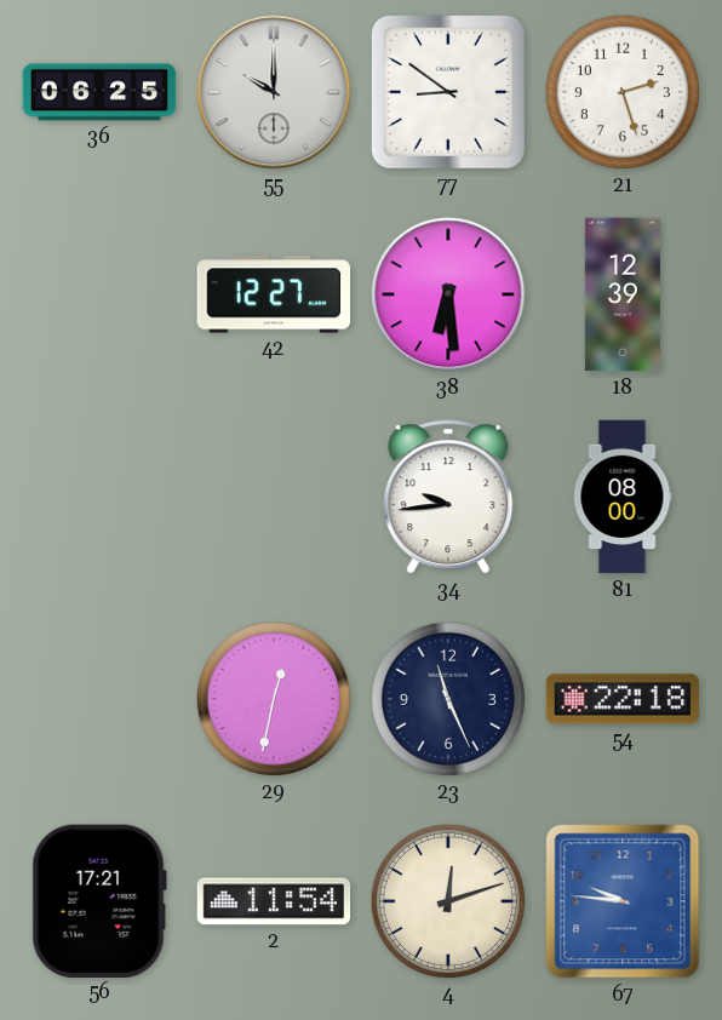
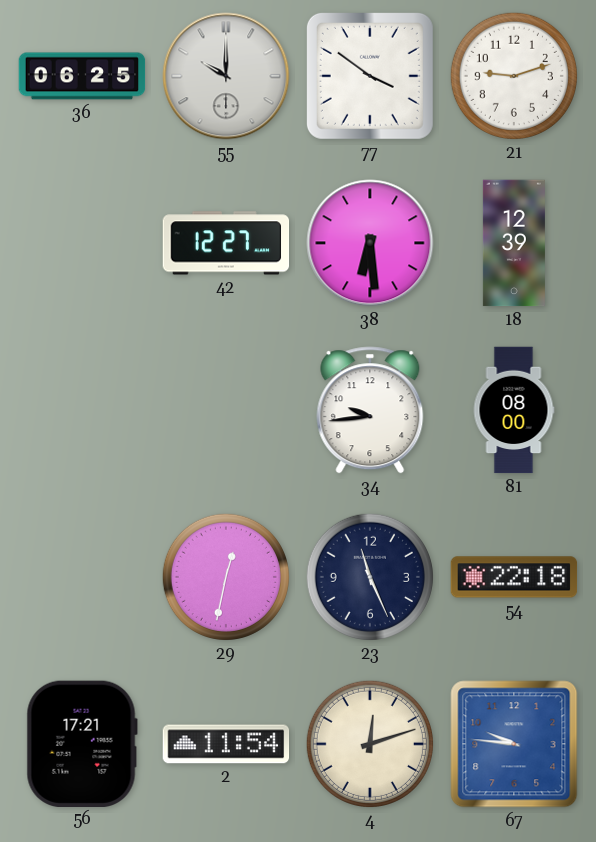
77: 8:51 -> 3:51
21: 2:27 -> 9:12
